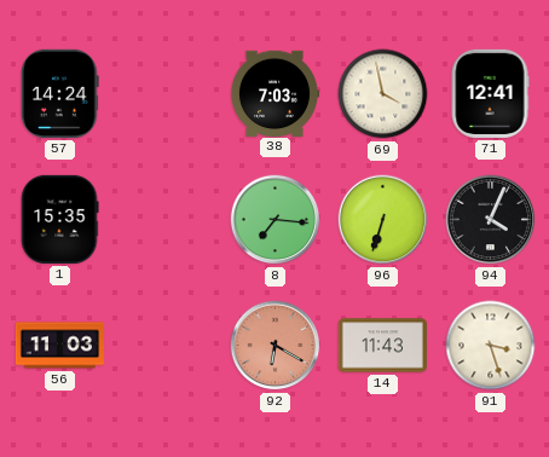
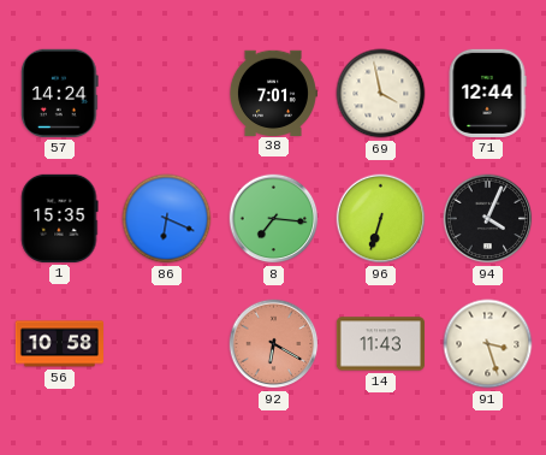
38: 7:03 -> 7:01
71: 12:41 -> 12:44
86: none -> 6:19
56: 11:03 -> 10:58
